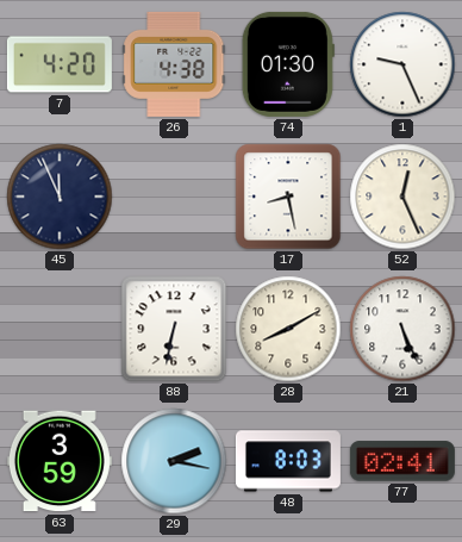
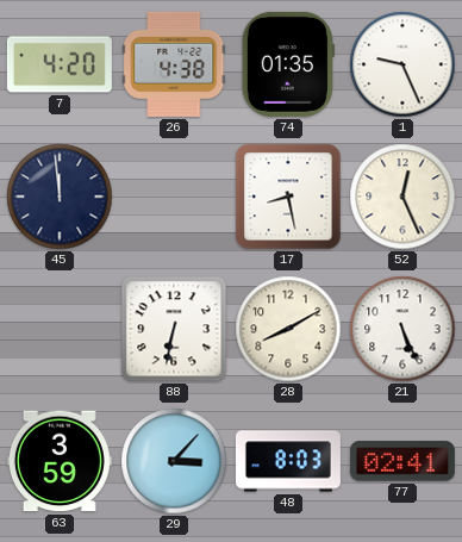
74: 01:30 -> 01:35
45: 11:56 -> 11:59
29: 2:17 -> 3:07
